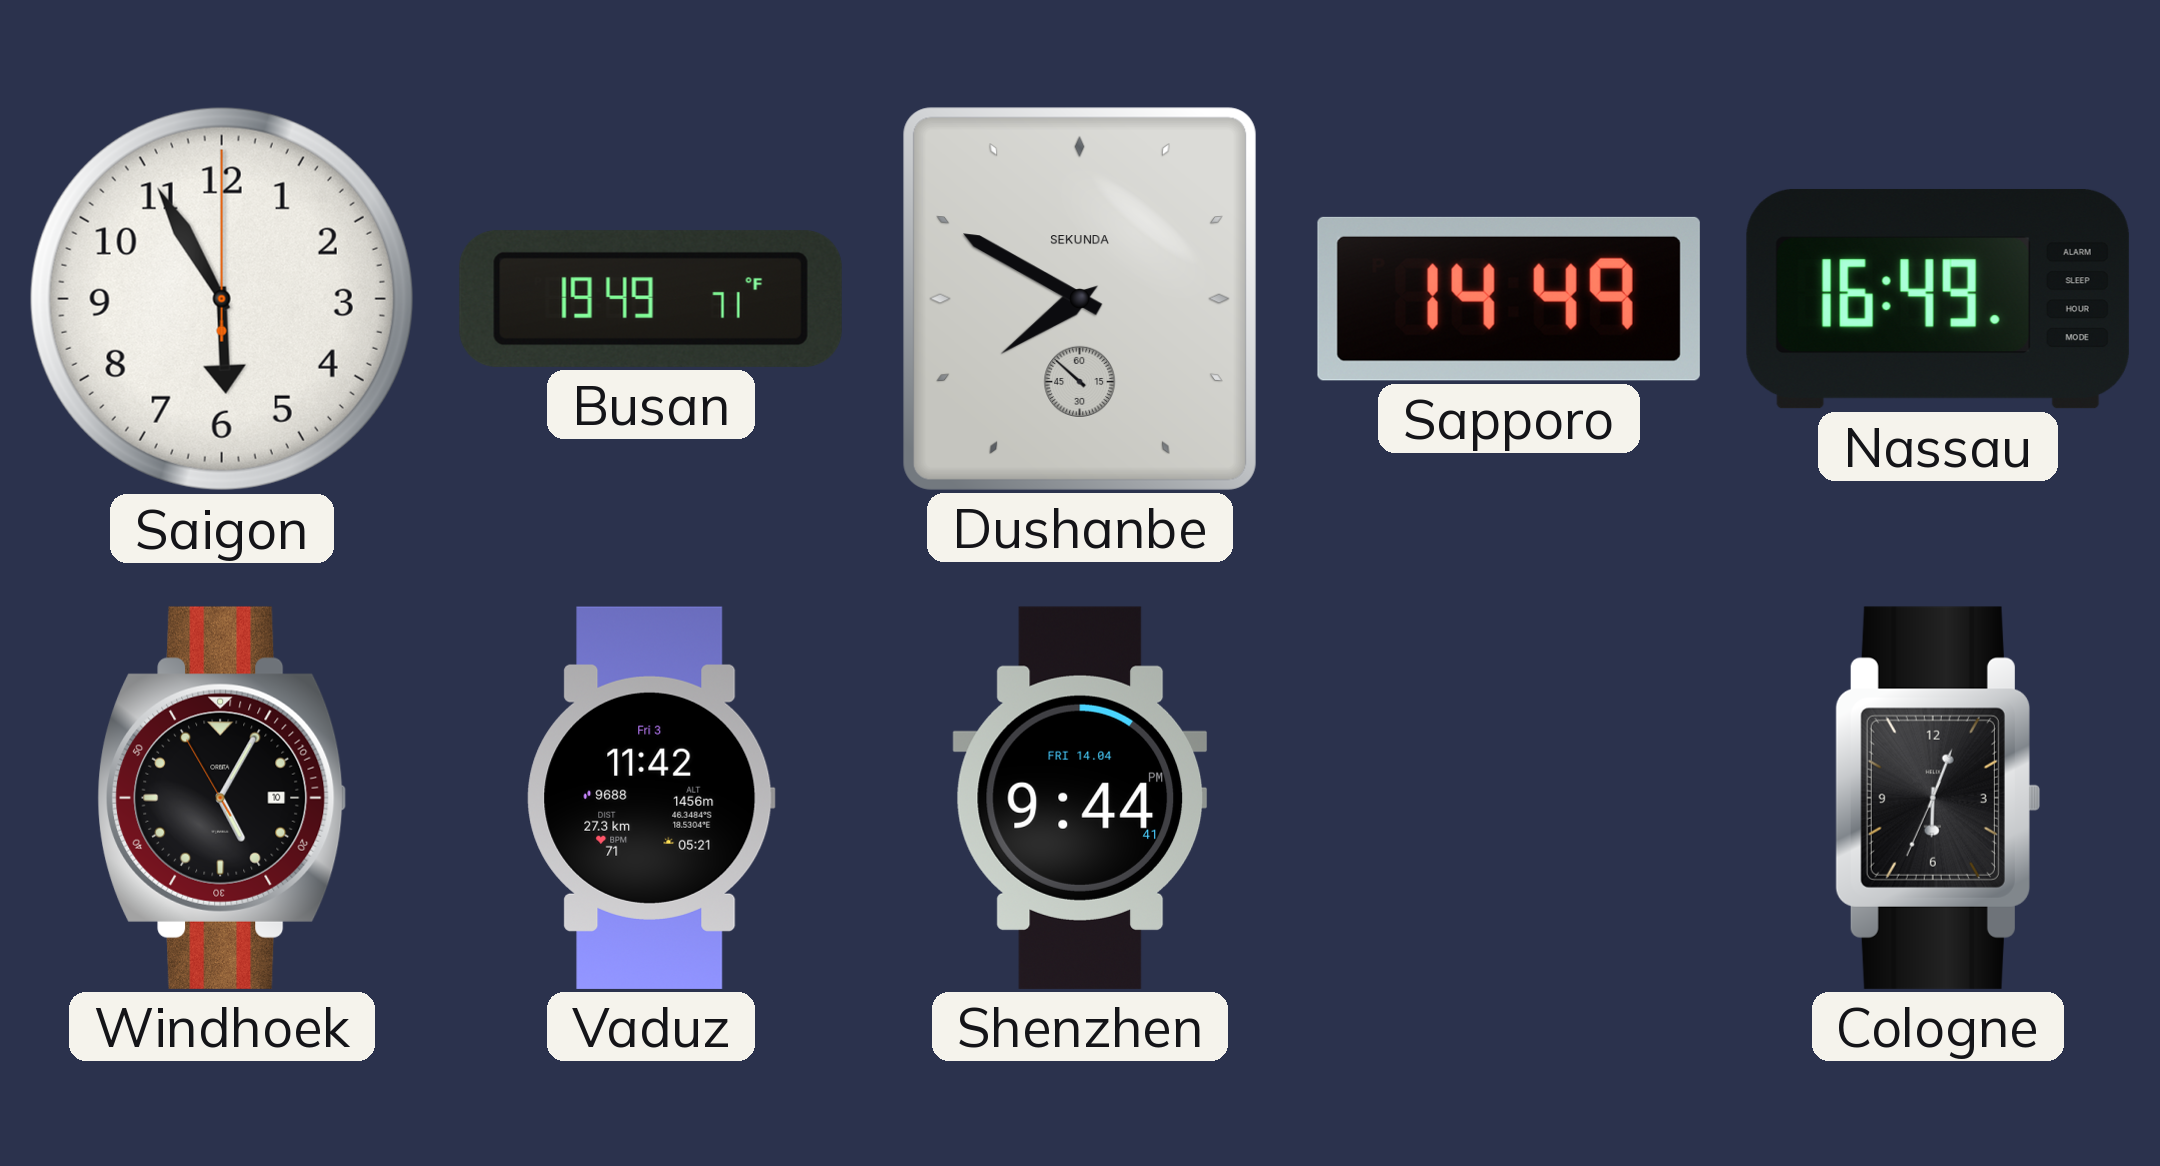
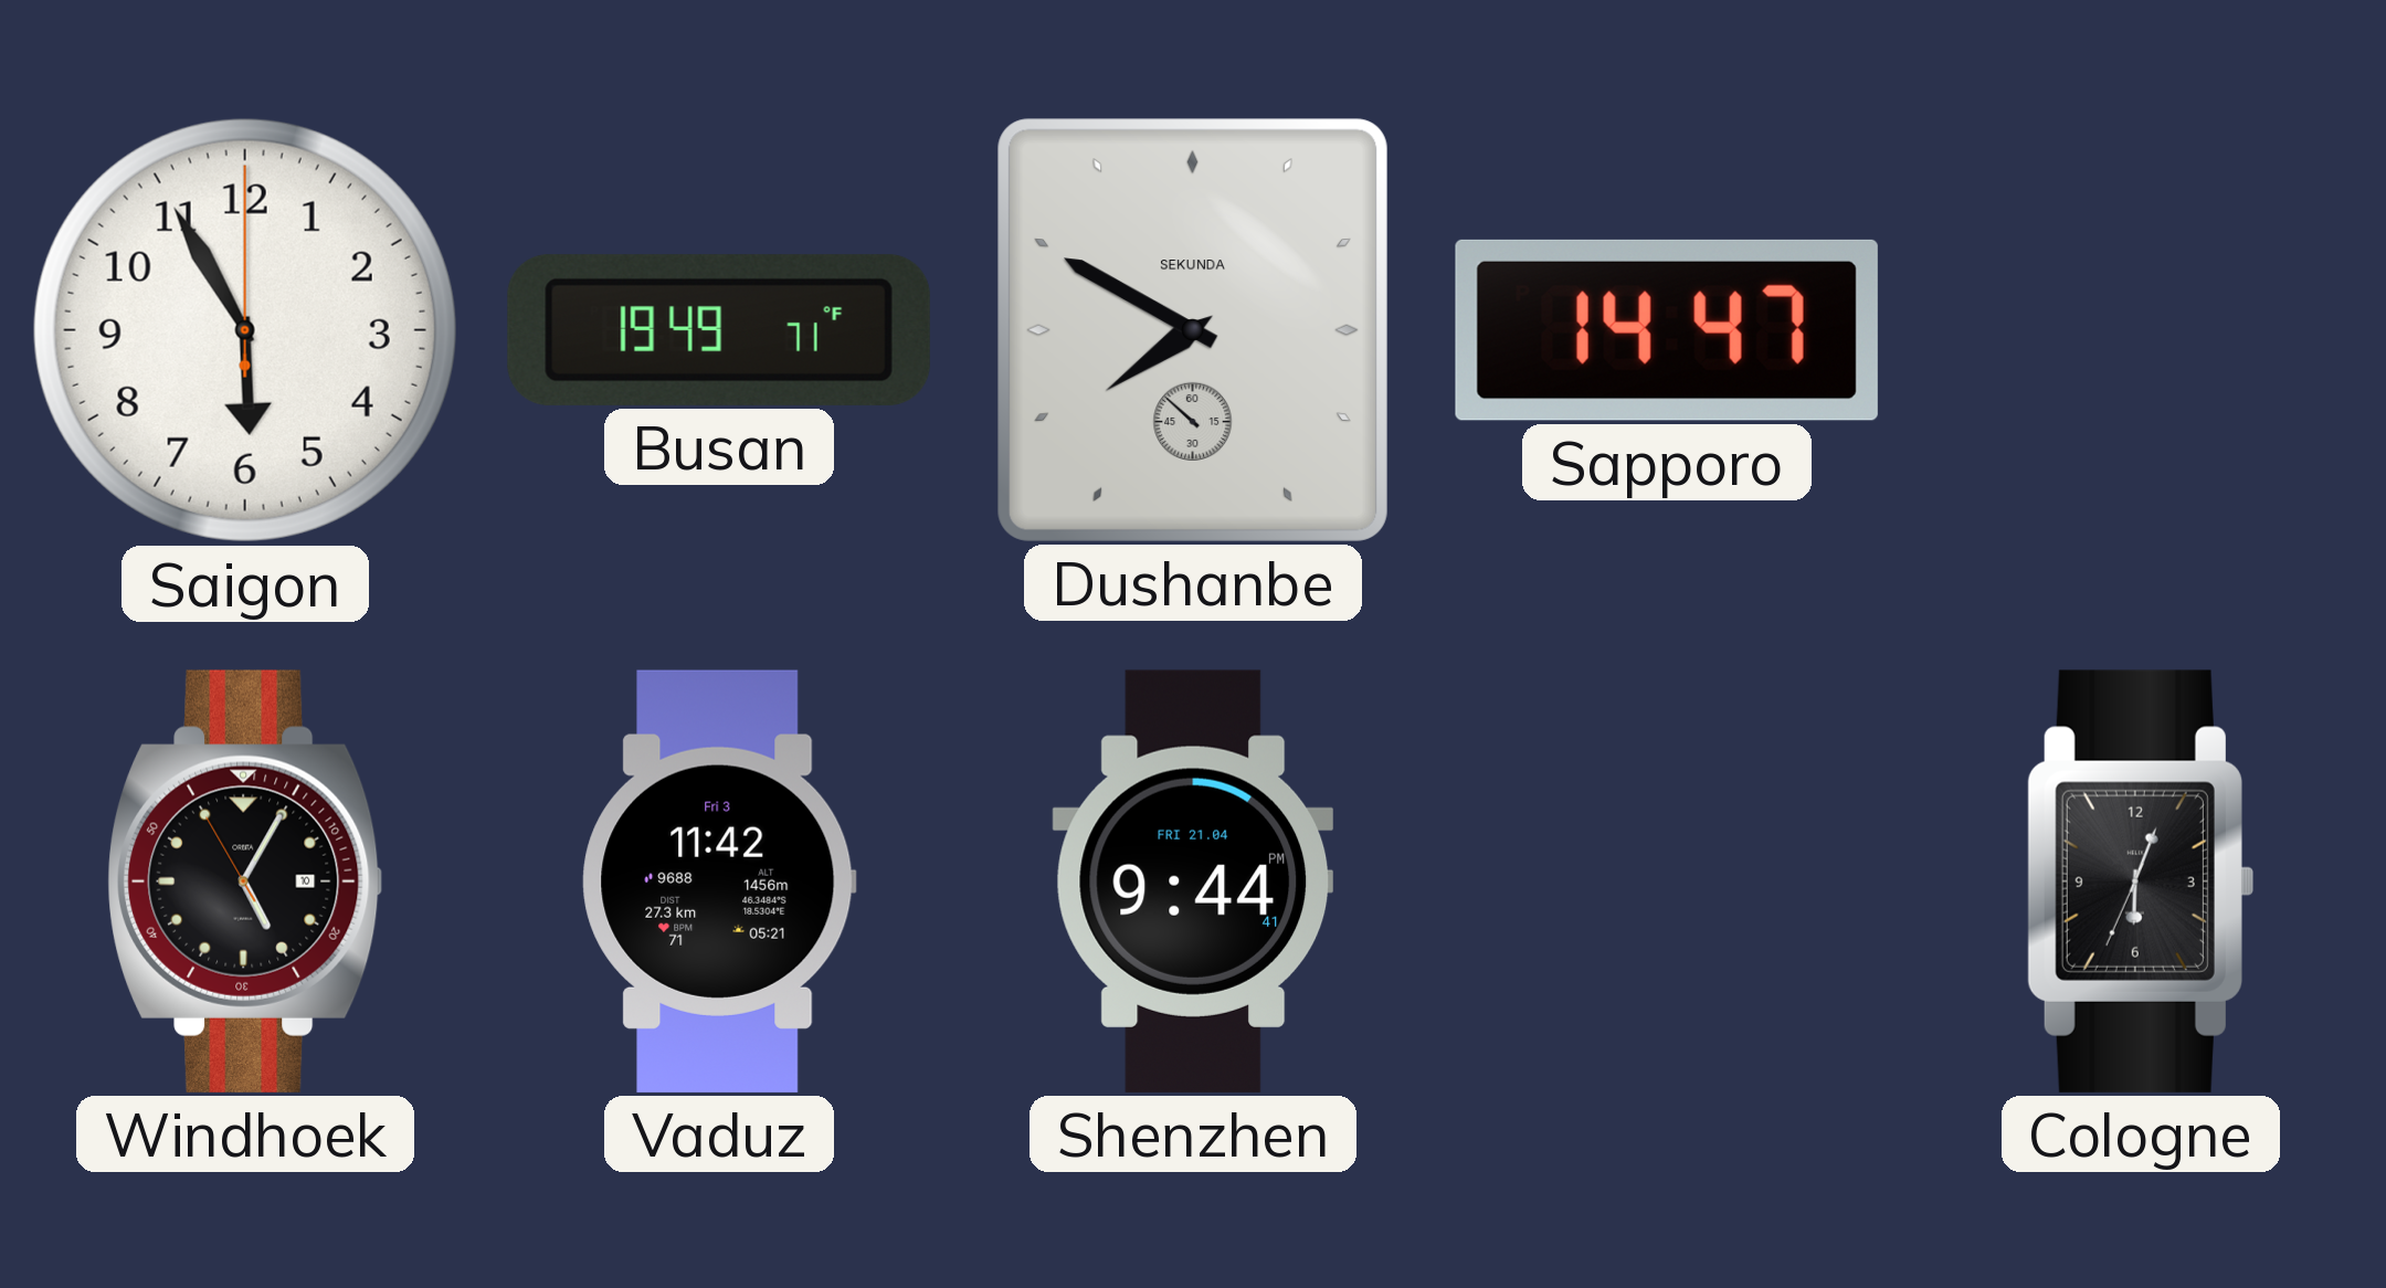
Sapporo: 14:49 -> 14:47
Nassau: 16:49 -> none
Shenzhen date: FRI 14.04 -> FRI 21.04
